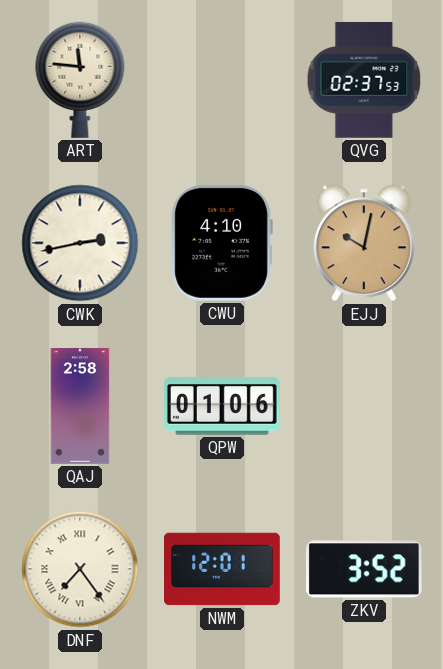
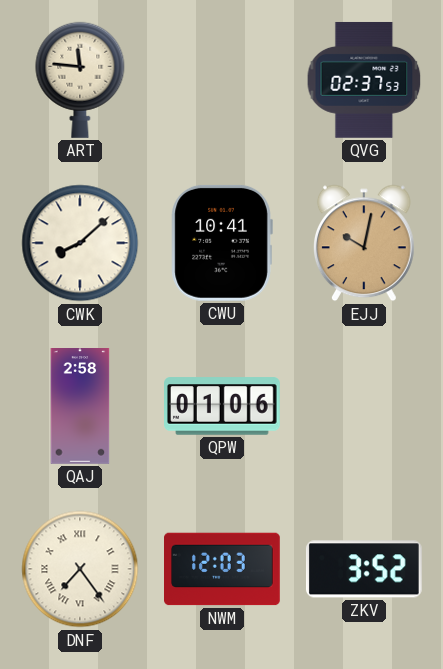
CWK: 2:43 -> 8:08
CWU: 4:10 -> 10:41
NWM: 12:01 -> 12:03
